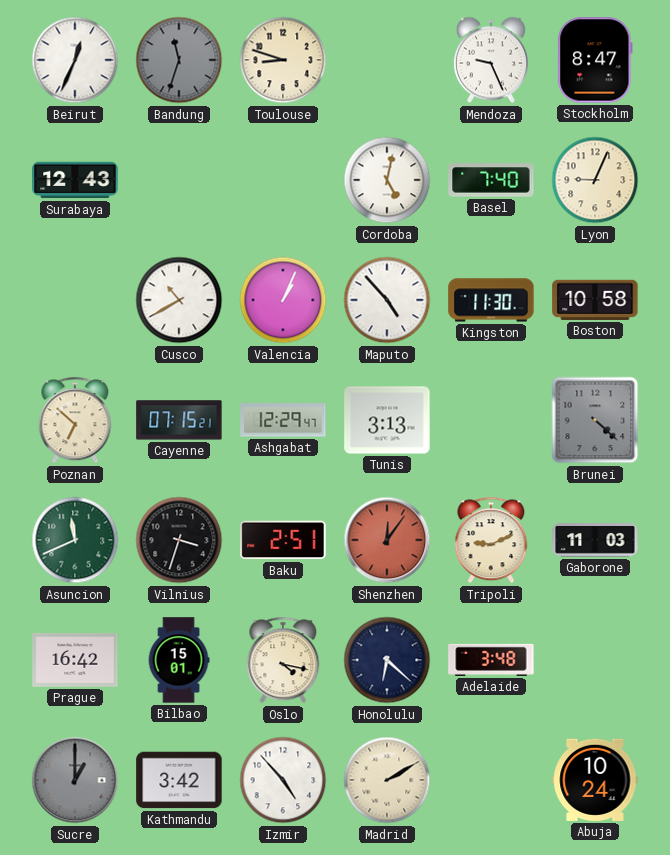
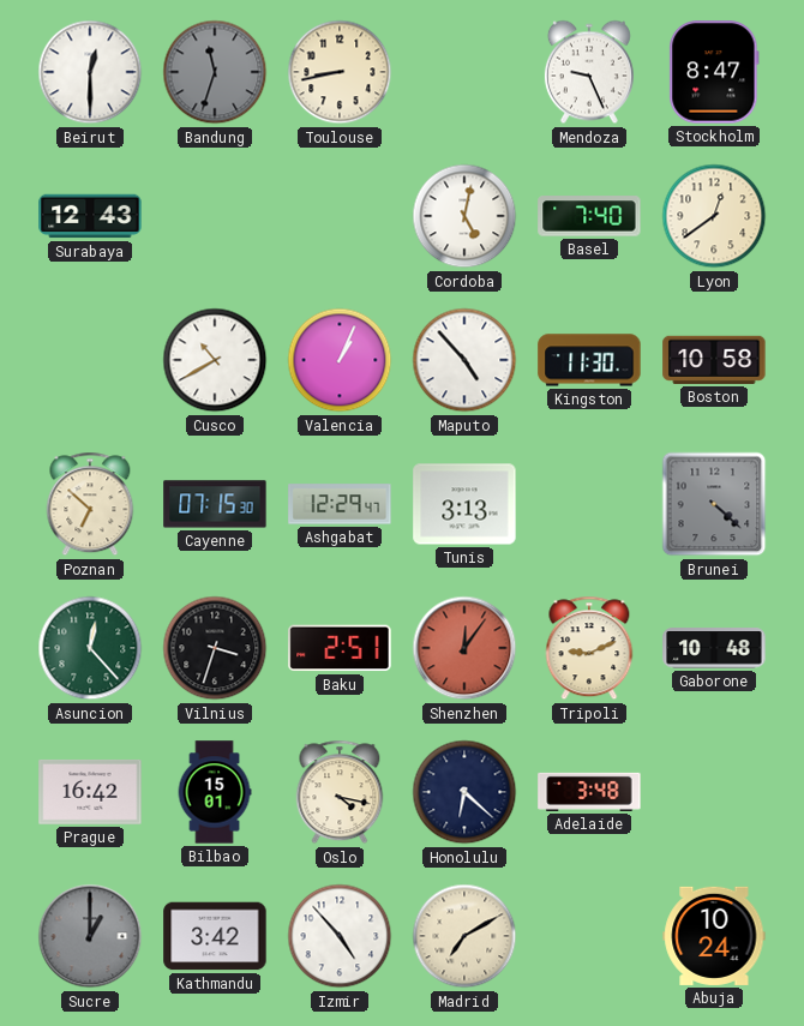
Beirut: 12:34 -> 12:30
Toulouse: 8:48 -> 8:43
Lyon: 9:04 -> 12:39
Cayenne: 07:15:21 -> 07:15:30
Asuncion: 11:41 -> 12:23
Gaborone: 11:03 -> 10:48
Madrid: 2:10 -> 7:10
